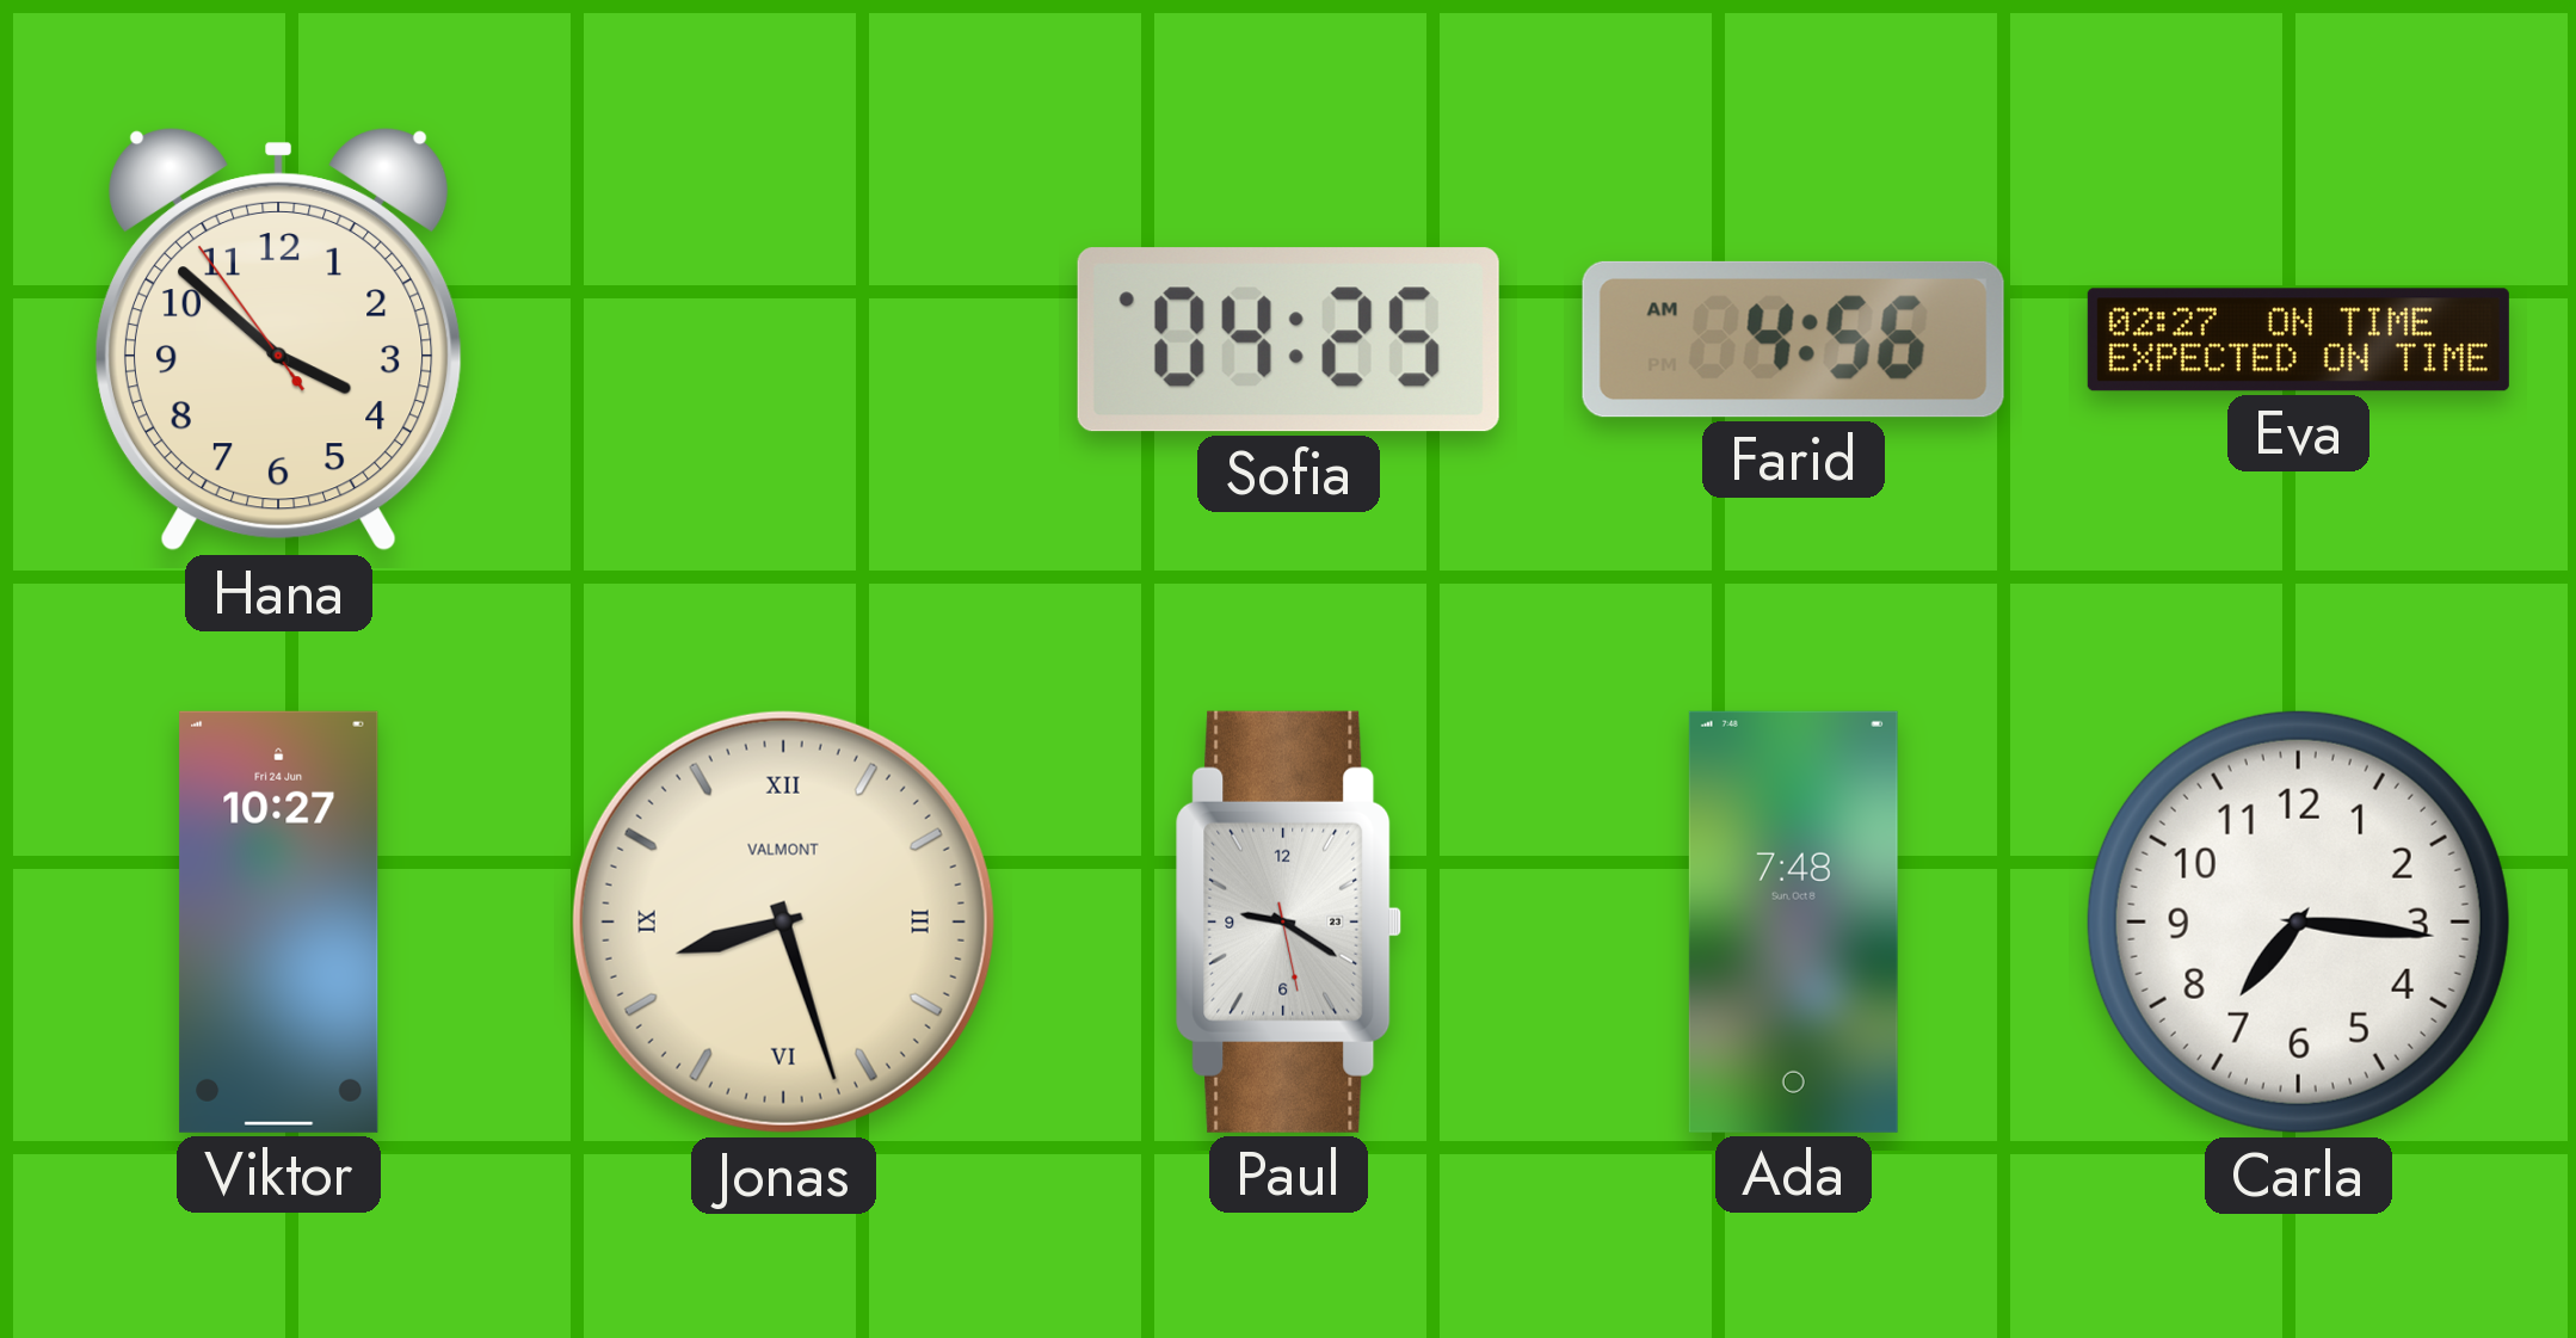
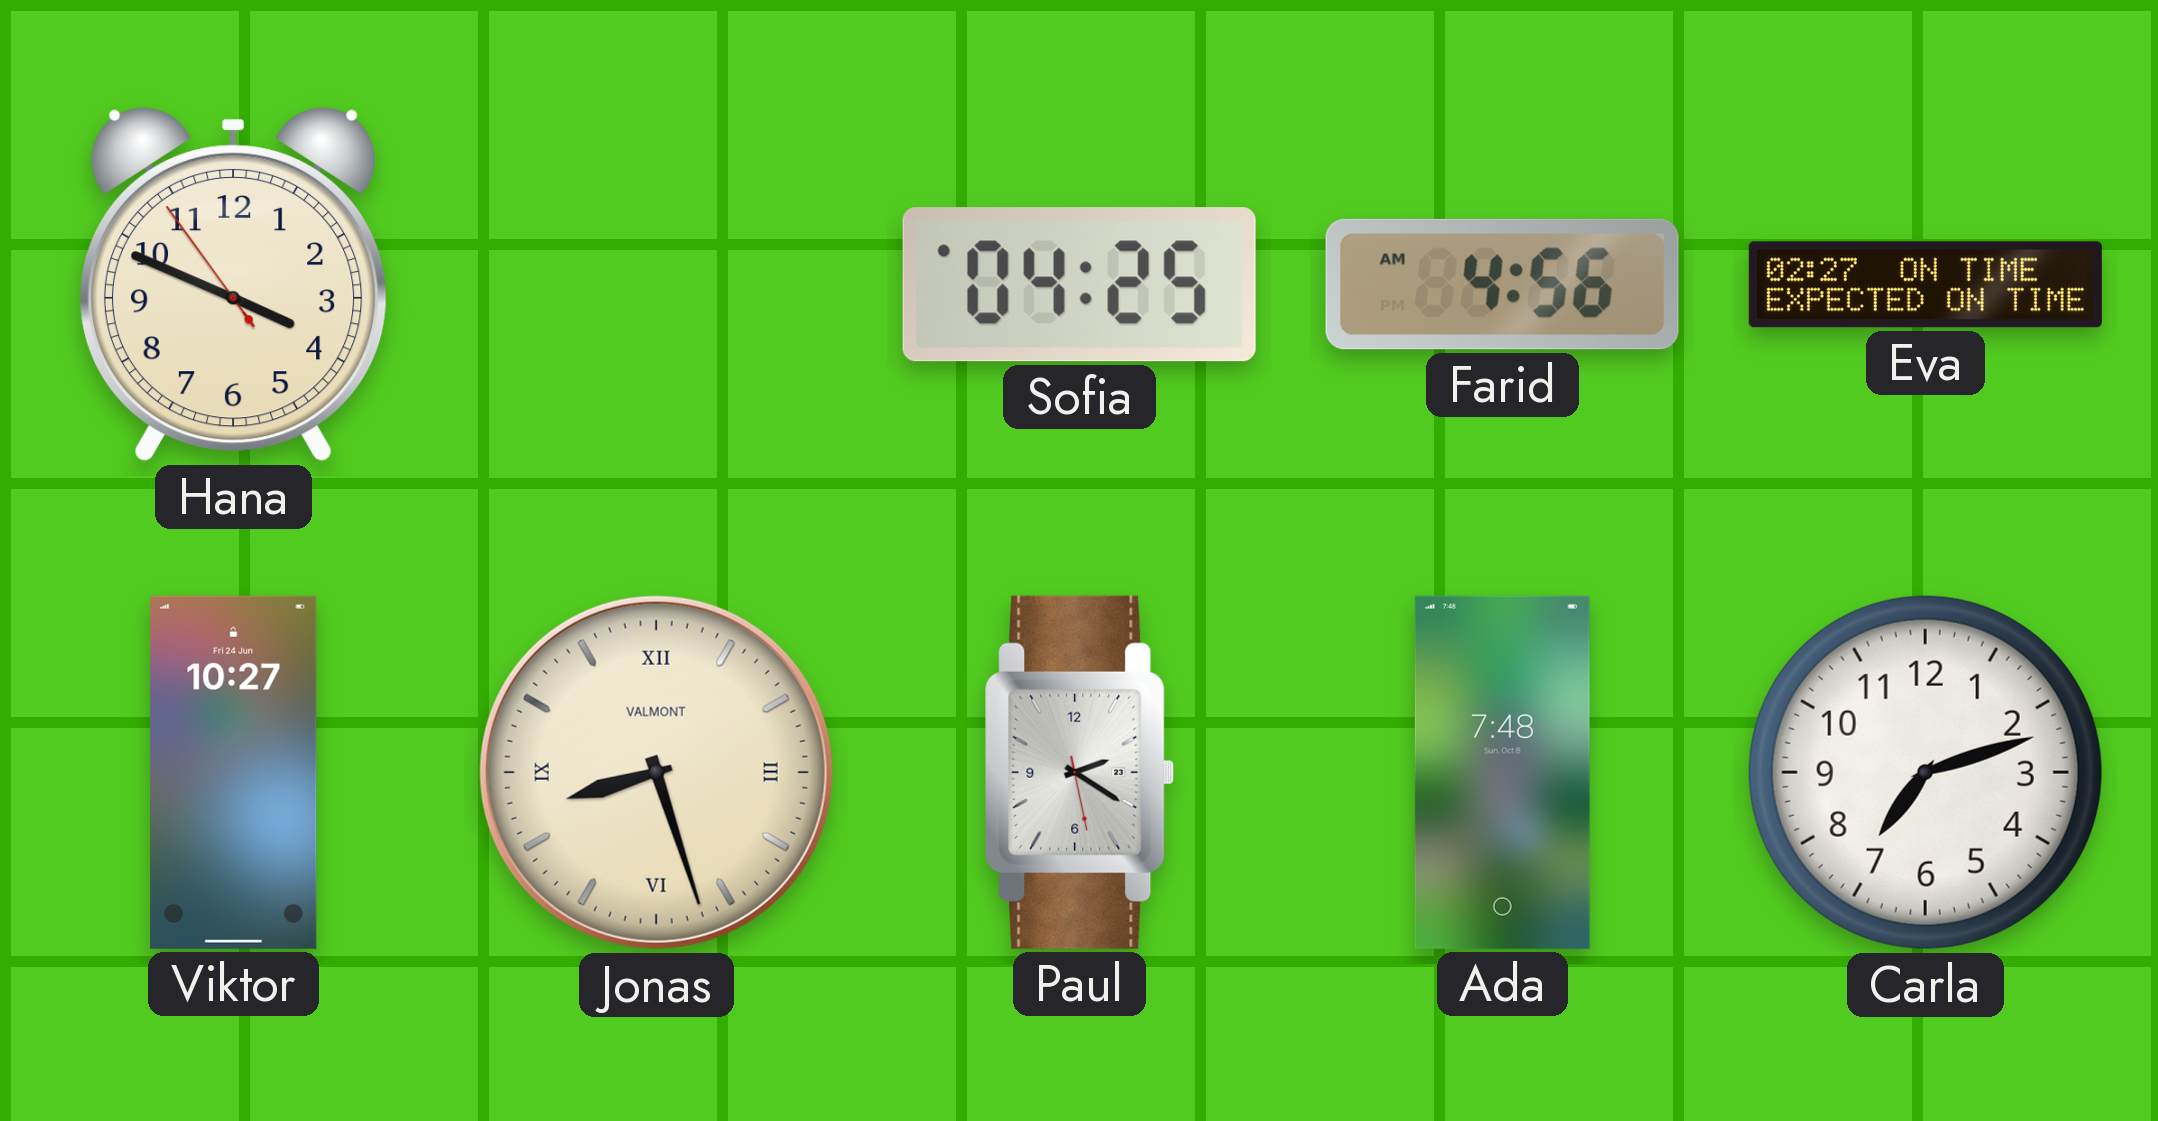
Hana: 3:51 -> 3:48
Paul: 9:20 -> 2:20
Carla: 7:16 -> 7:12
